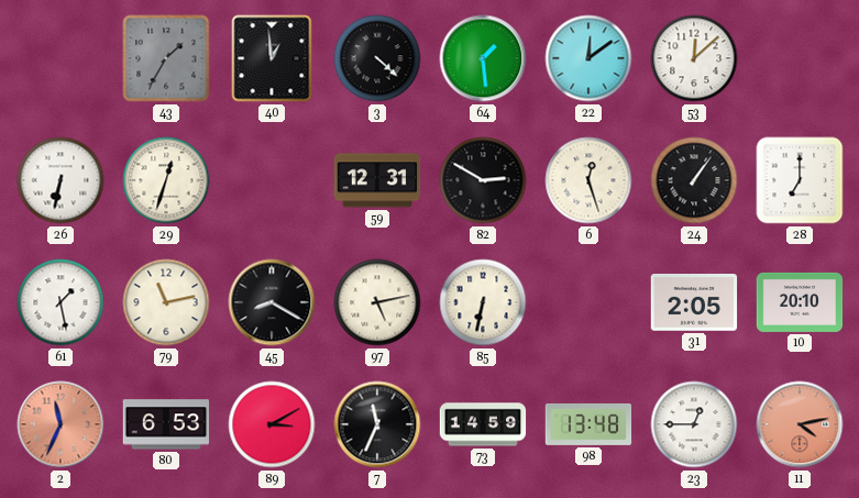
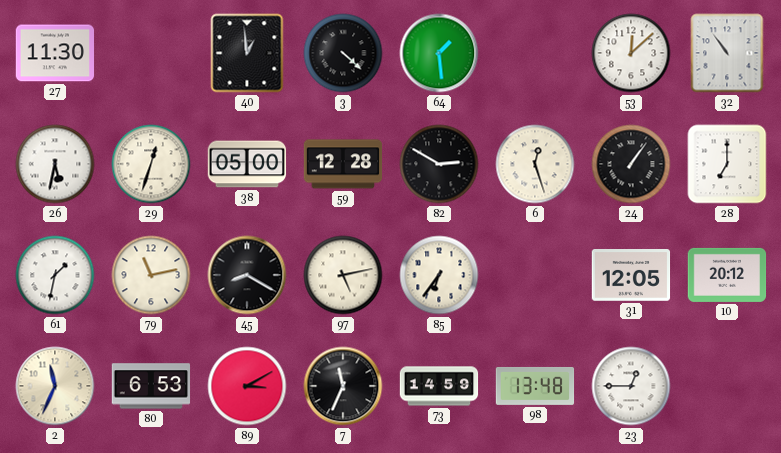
27: none -> 11:30
43: 1:35 -> none
22: 12:09 -> none
32: none -> 10:54
26: 6:32 -> 5:32
38: none -> 05:00
59: 12:31 -> 12:28
61: 1:28 -> 1:32
85: 6:32 -> 6:36
31: 2:05 -> 12:05
10: 20:10 -> 20:12
2 dial: salmon -> cream
11: 4:13 -> none
